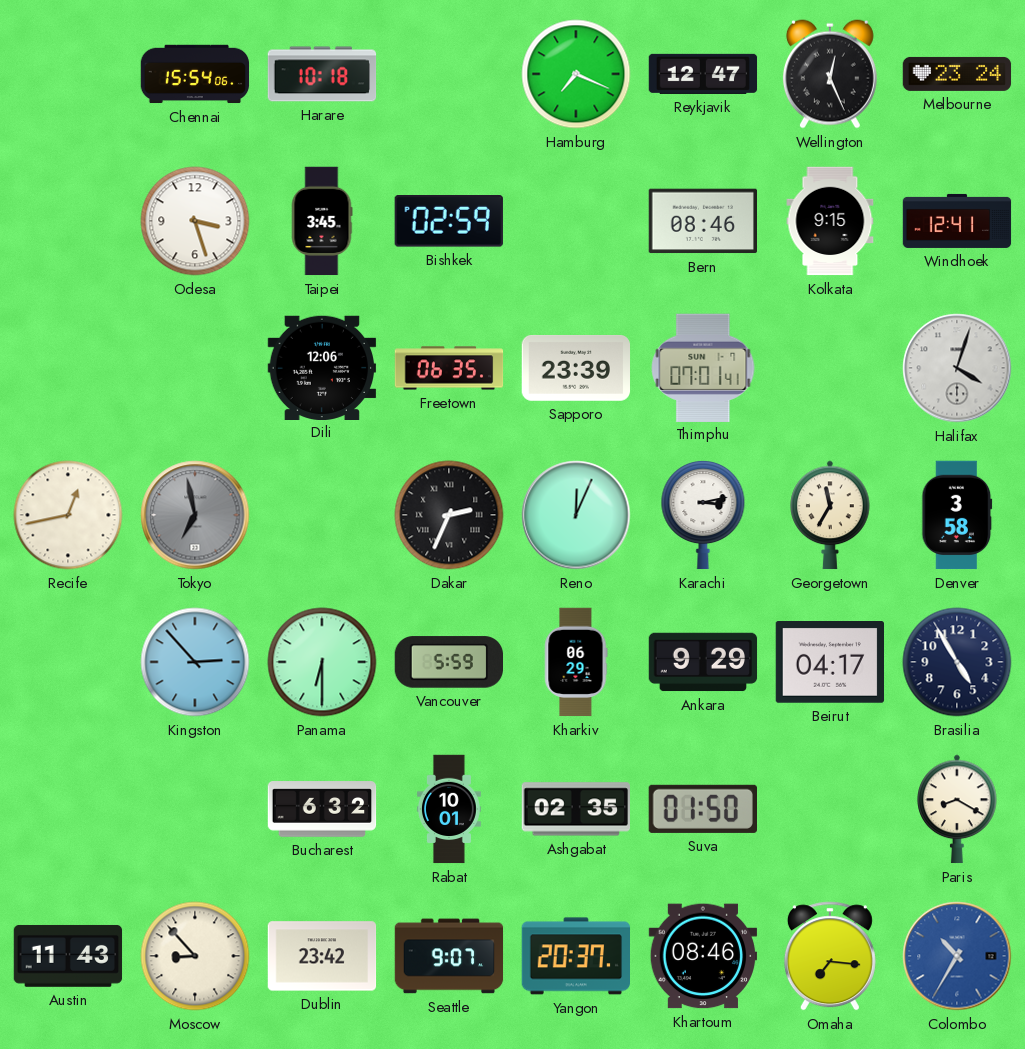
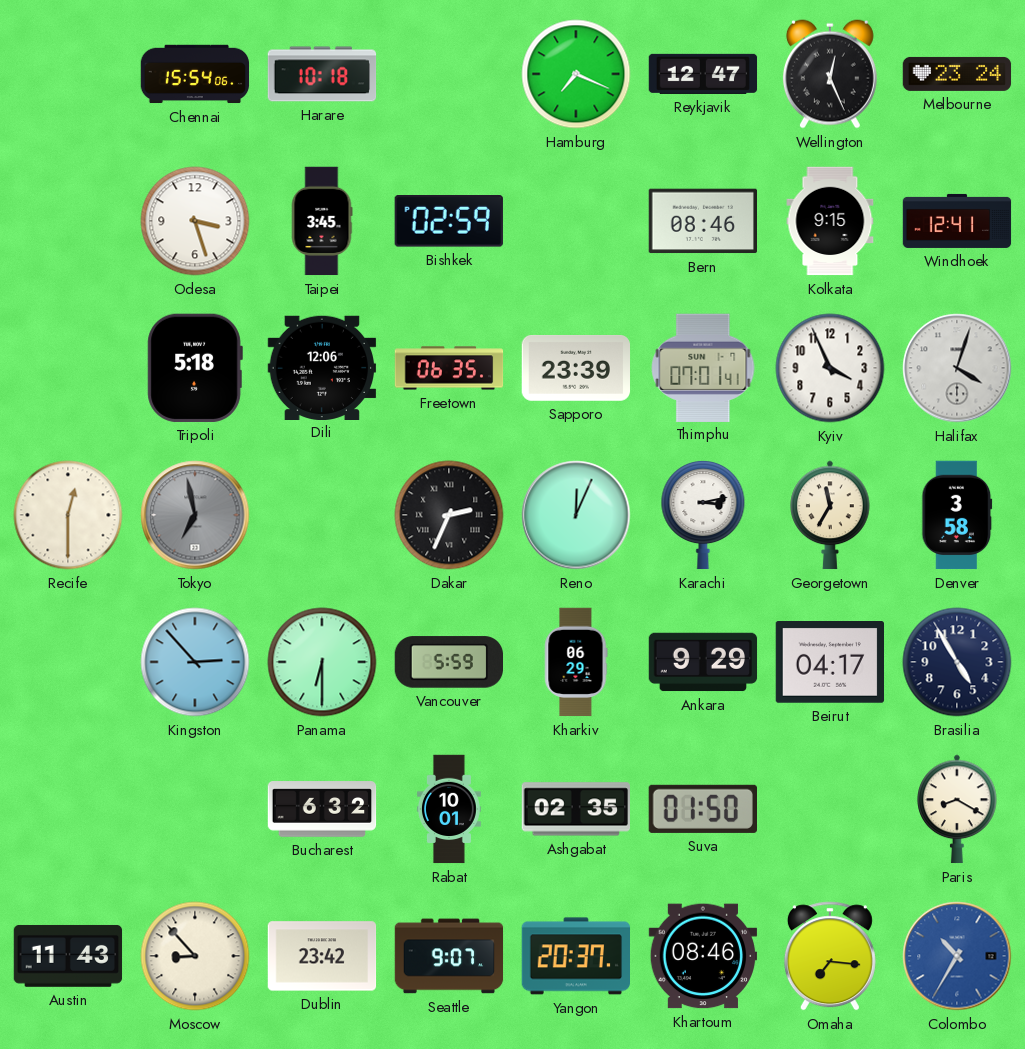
Tripoli: none -> 5:18
Kyiv: none -> 3:56
Recife: 12:43 -> 12:30
